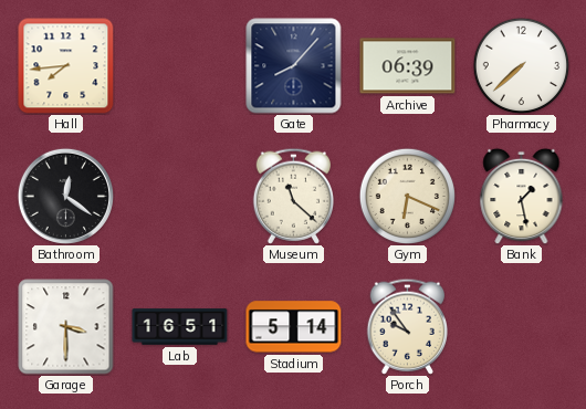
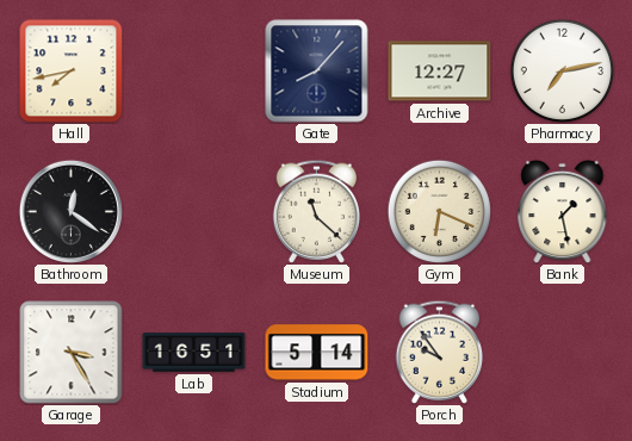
Hall: 7:44 -> 7:43
Archive: 06:39 -> 12:27
Pharmacy: 7:38 -> 7:13
Garage: 3:30 -> 3:25
